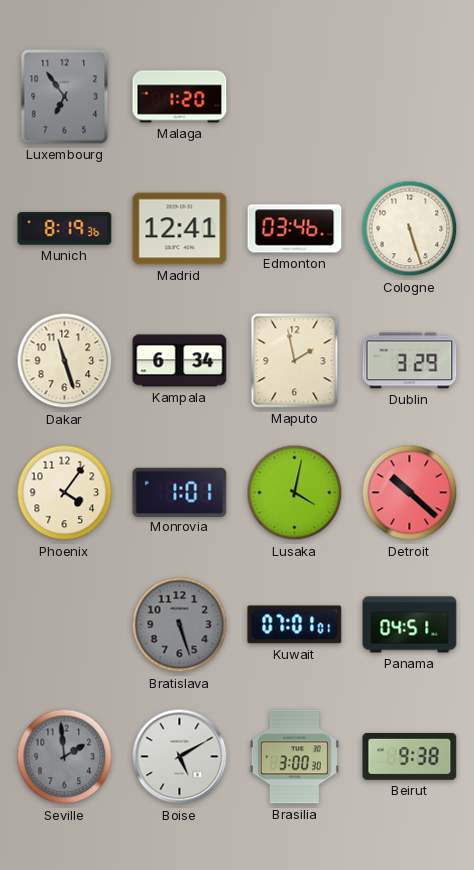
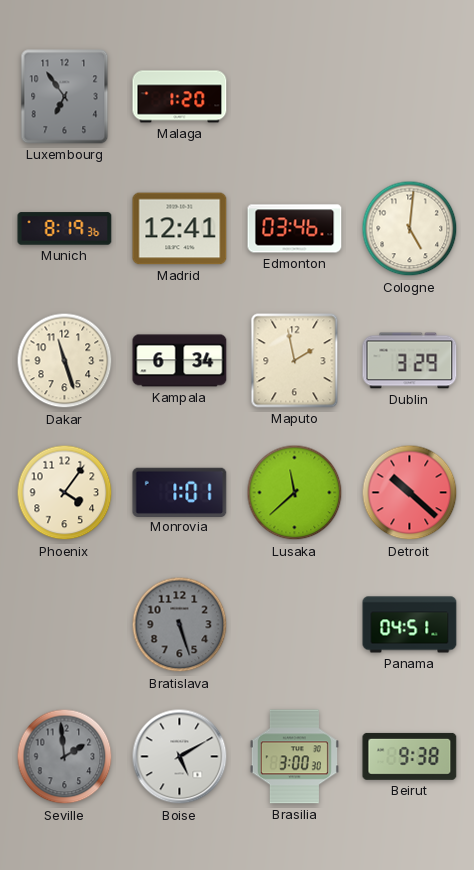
Cologne: 5:27 -> 5:01
Lusaka: 4:02 -> 11:38
Kuwait: 07:01 -> none
